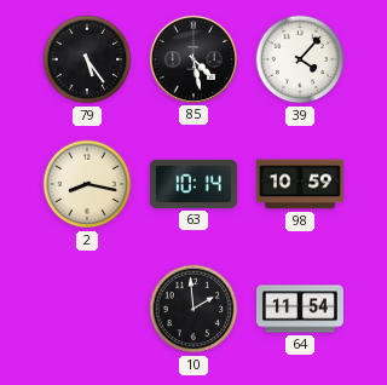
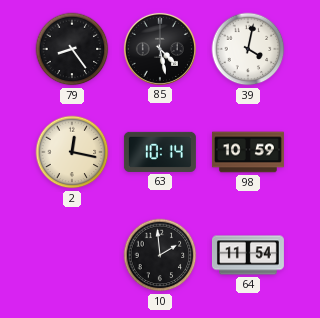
79: 5:24 -> 8:24
39: 4:07 -> 4:02
2: 8:17 -> 12:17
